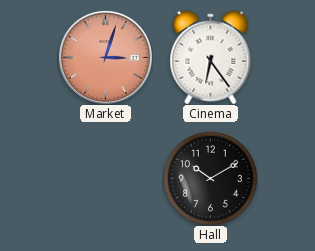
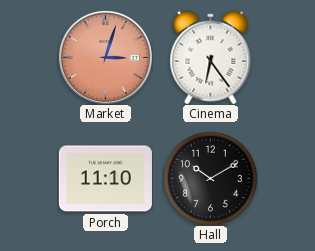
Porch: none -> 11:10
